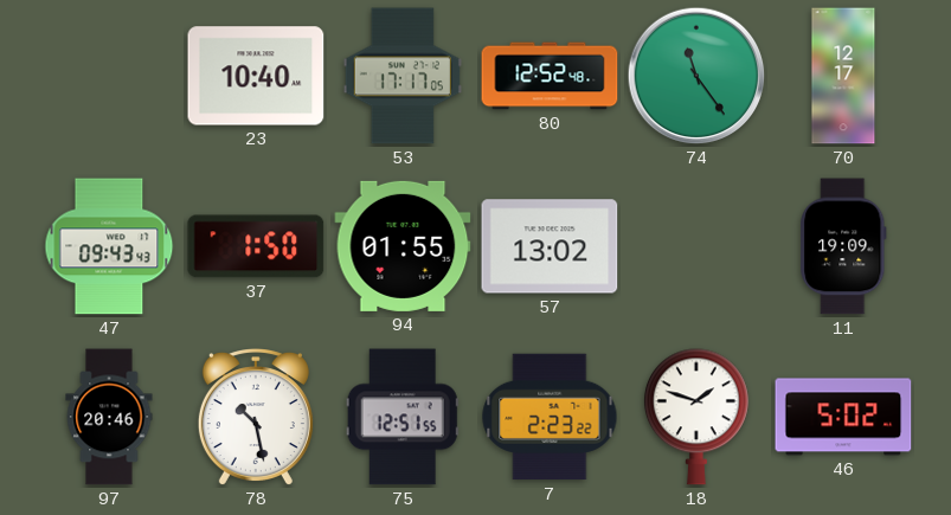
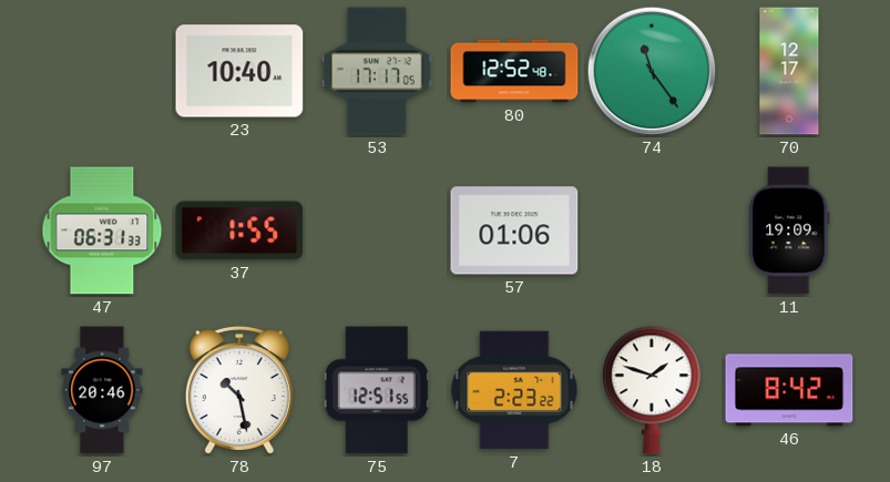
47: 09:43 -> 06:31
37: 1:50 -> 1:55
94: 01:55 -> none
57: 13:02 -> 01:06
46: 5:02 -> 8:42
